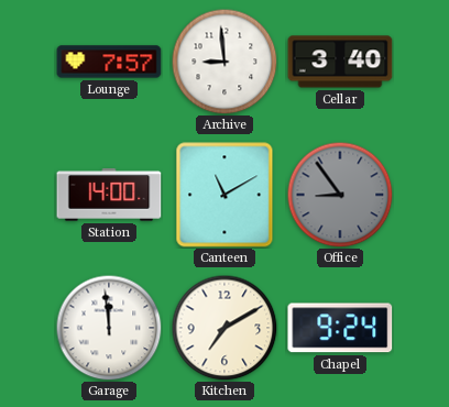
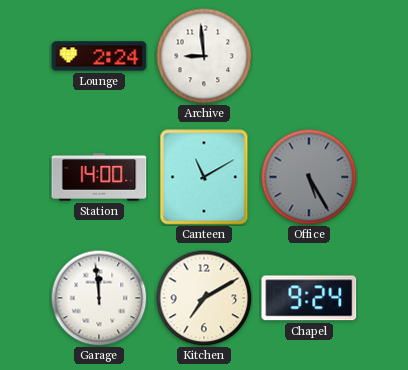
Lounge: 7:57 -> 2:24
Cellar: 3:40 -> none
Office: 8:54 -> 5:25
